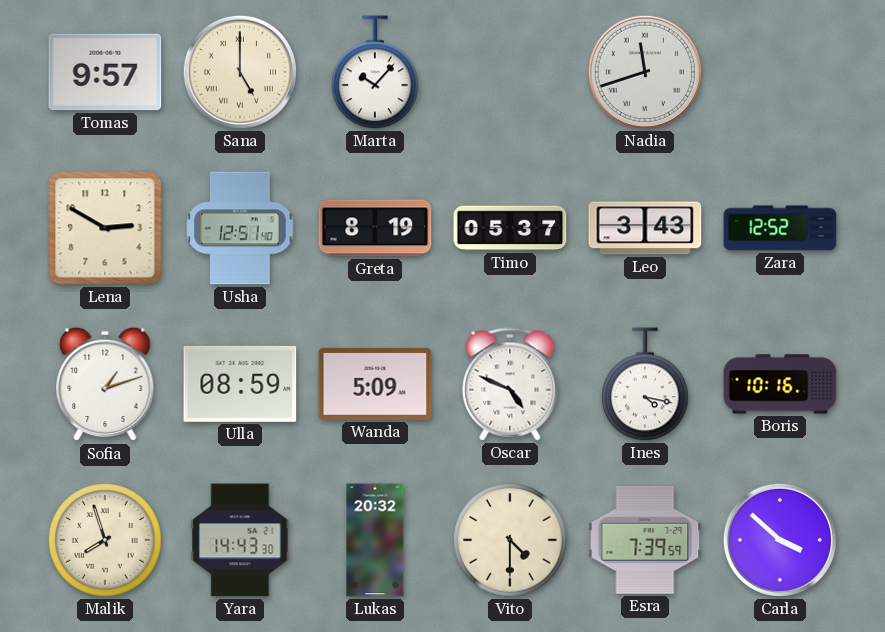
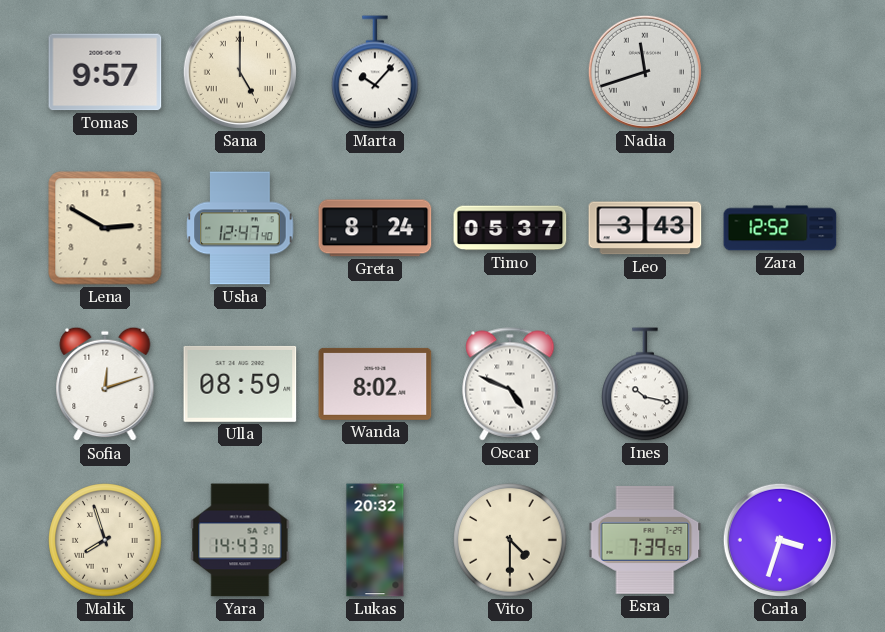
Usha: 12:51 -> 12:47
Greta: 8:19 -> 8:24
Sofia: 1:12 -> 12:12
Wanda: 5:09 -> 8:02
Ines: 4:17 -> 10:17
Boris: 10:16 -> none
Carla: 3:52 -> 3:33
